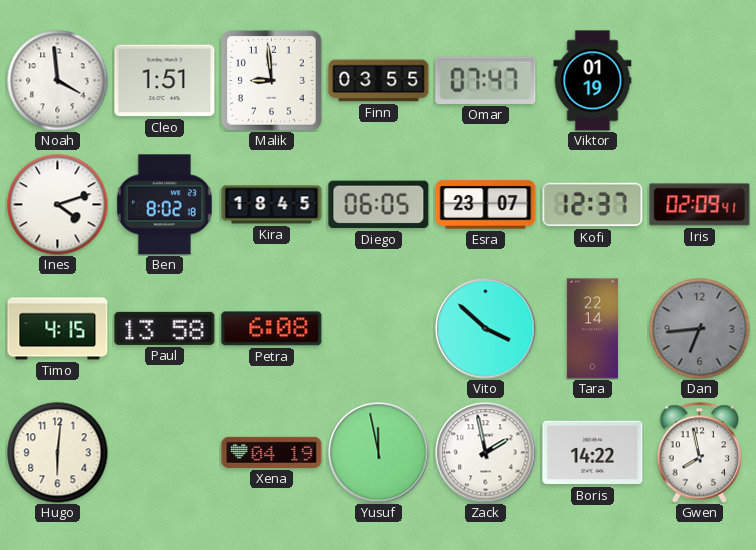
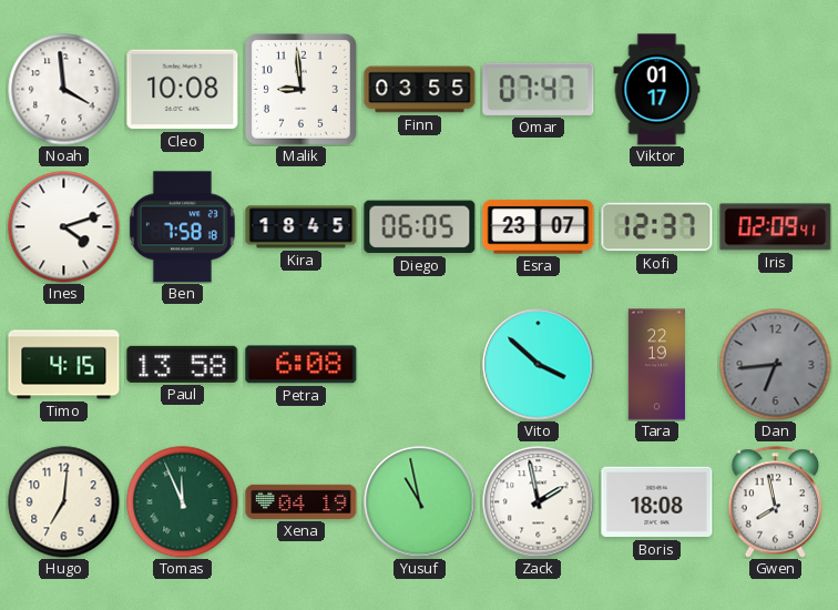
Cleo: 1:51 -> 10:08
Viktor: 01:19 -> 01:17
Ben: 8:02 -> 7:58
Tara: 22:14 -> 22:19
Hugo: 6:01 -> 7:01
Tomas: none -> 11:56
Yusuf: 11:58 -> 10:58
Boris: 14:22 -> 18:08
